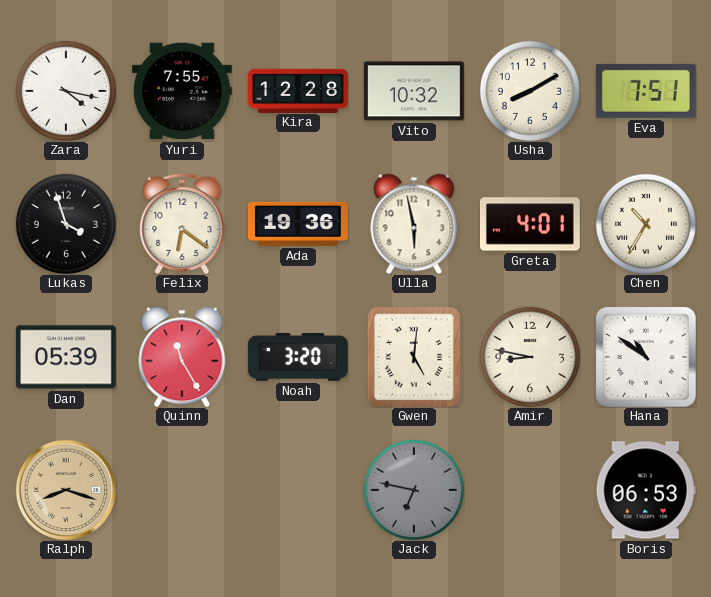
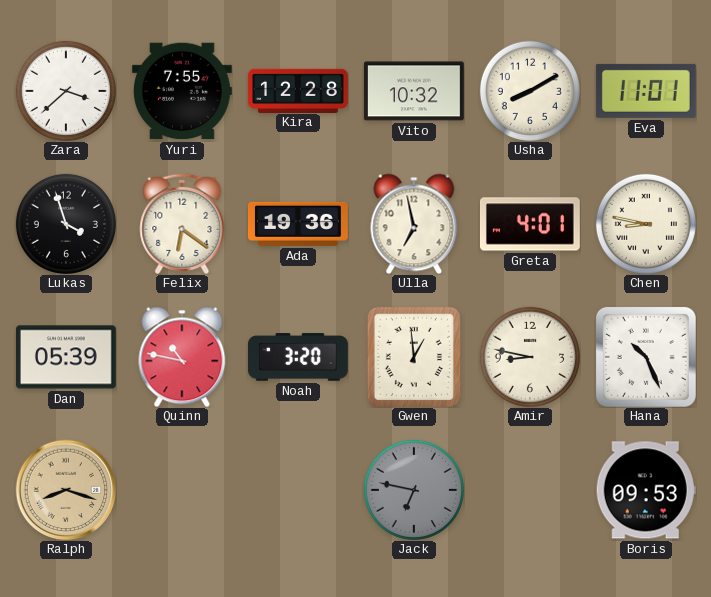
Zara: 4:17 -> 3:38
Eva: 7:51 -> 11:01
Ulla: 5:58 -> 6:58
Chen: 10:35 -> 8:47
Quinn: 11:25 -> 10:47
Gwen: 5:01 -> 12:59
Hana: 10:51 -> 10:26
Boris: 06:53 -> 09:53
